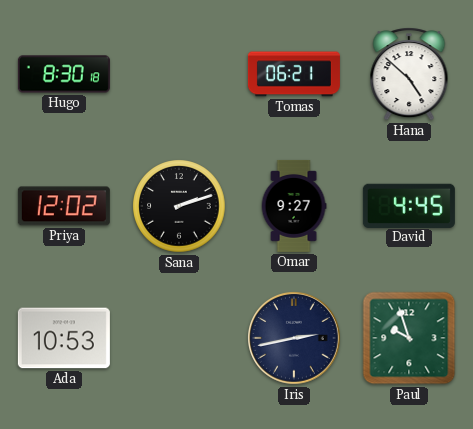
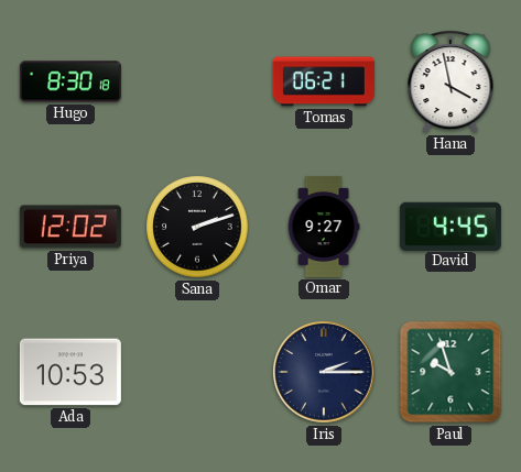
Hana: 4:52 -> 3:58
Iris: 2:43 -> 2:15
